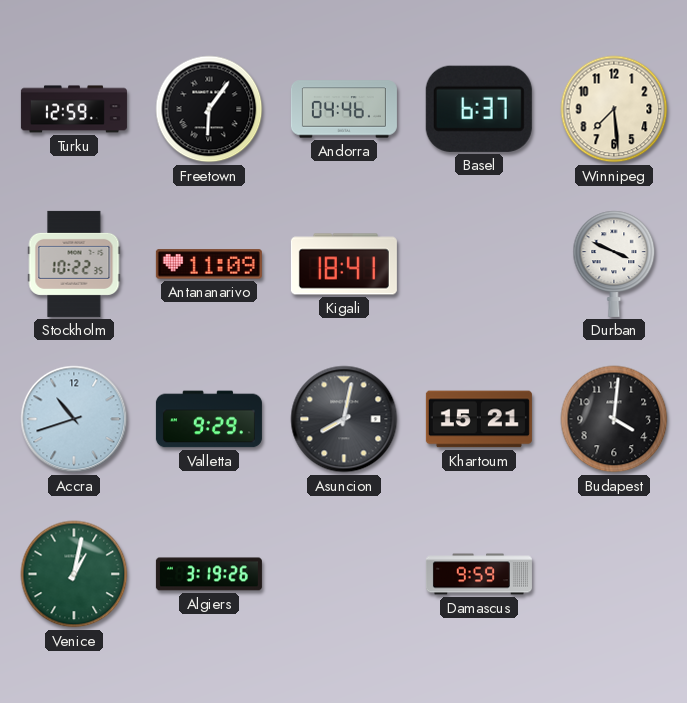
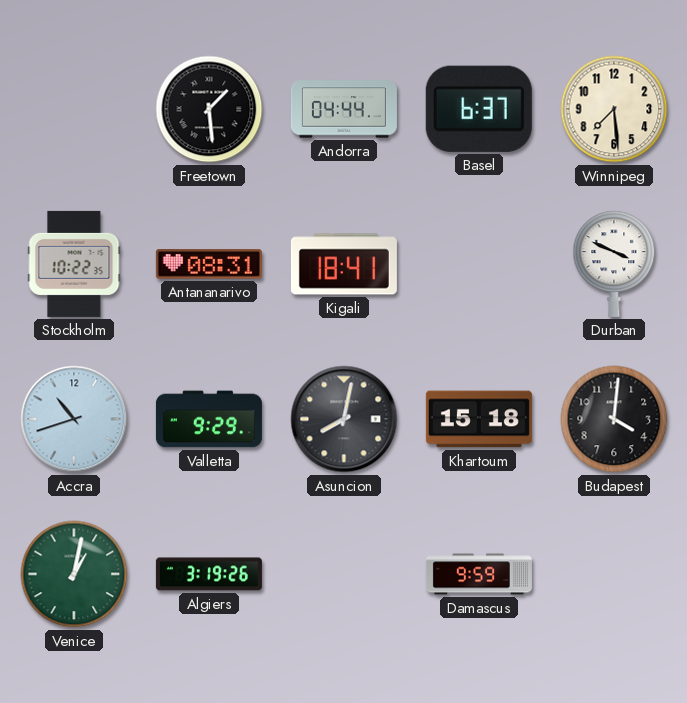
Turku: 12:59 -> none
Freetown: 6:06 -> 1:29
Andorra: 04:46 -> 04:44
Antananarivo: 11:09 -> 08:31
Khartoum: 15:21 -> 15:18
